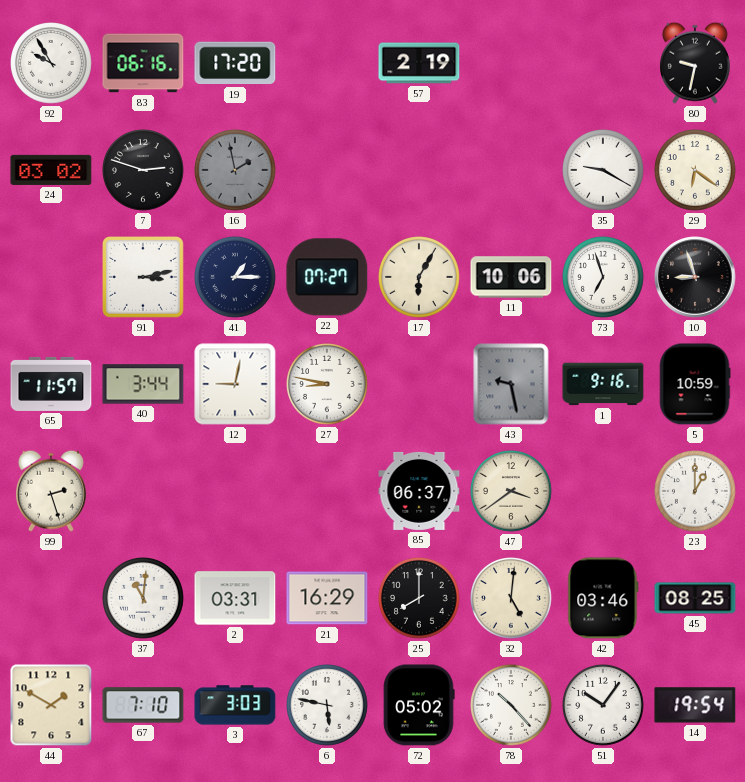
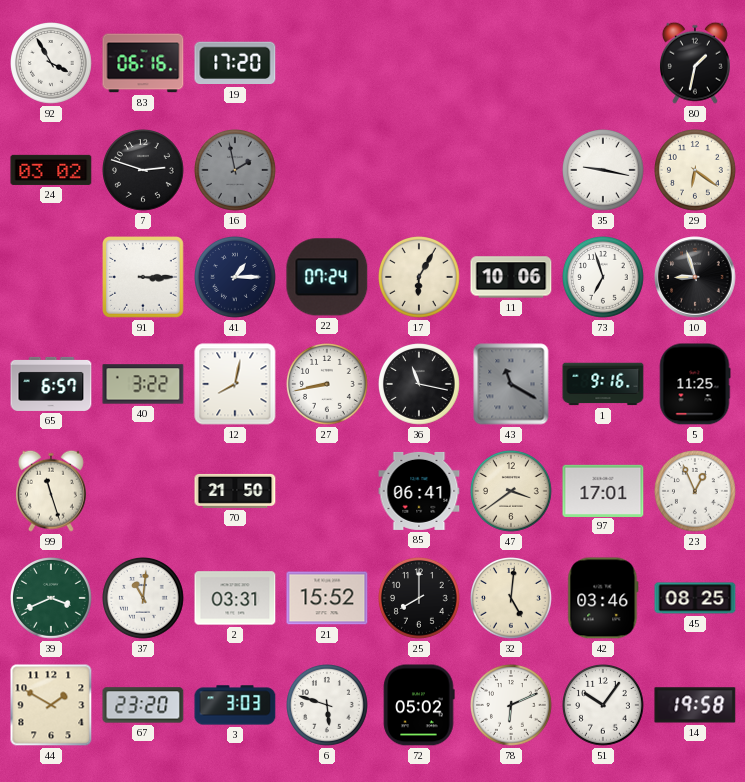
92: 9:55 -> 3:55
57: 2:19 -> none
80: 9:32 -> 1:32
35: 9:20 -> 9:17
91: 3:13 -> 3:15
22: 07:27 -> 07:24
65: 11:57 -> 6:57
40: 3:44 -> 3:22
12: 9:02 -> 8:02
27: 8:47 -> 8:43
36: none -> 11:17
43: 9:28 -> 11:20
5: 10:59 -> 11:25
99: 2:27 -> 11:27
70: none -> 21:50
85: 06:37 -> 06:41
97: none -> 17:01
23: 1:00 -> 12:56
39: none -> 3:41
21: 16:29 -> 15:52
67: 7:10 -> 23:20
6: 5:47 -> 5:48
78: 10:23 -> 6:11
14: 19:54 -> 19:58
